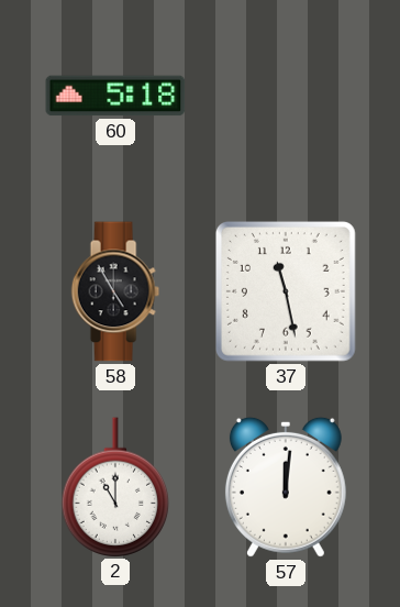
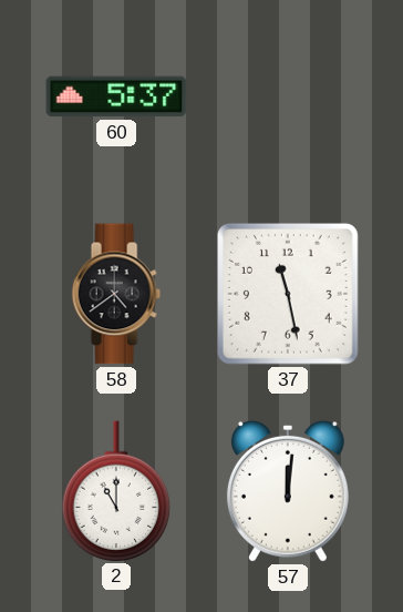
60: 5:18 -> 5:37
58: 4:55 -> 4:39
